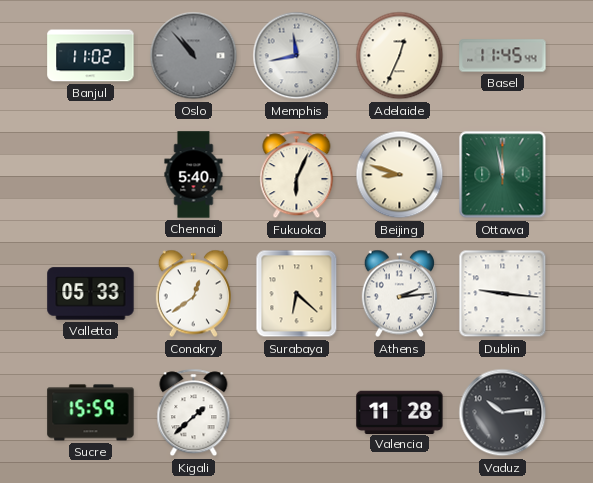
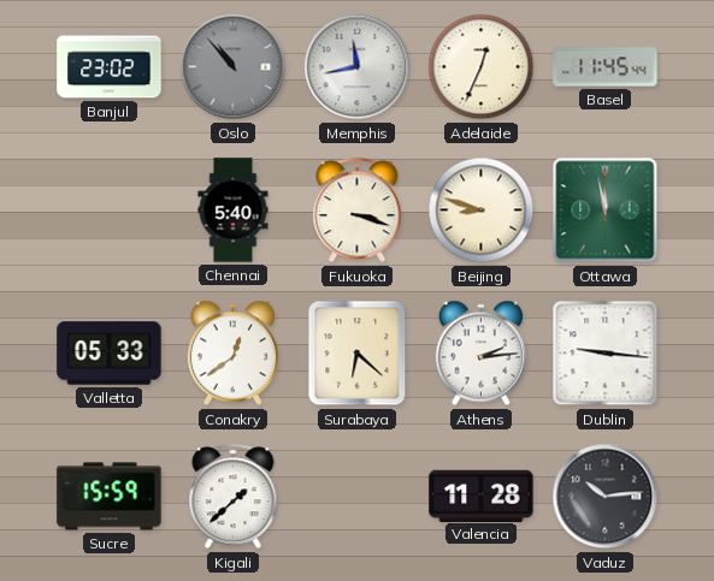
Banjul: 11:02 -> 23:02
Fukuoka: 6:04 -> 3:18
